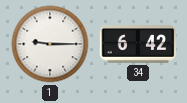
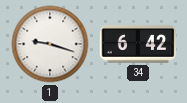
1: 9:15 -> 9:18
